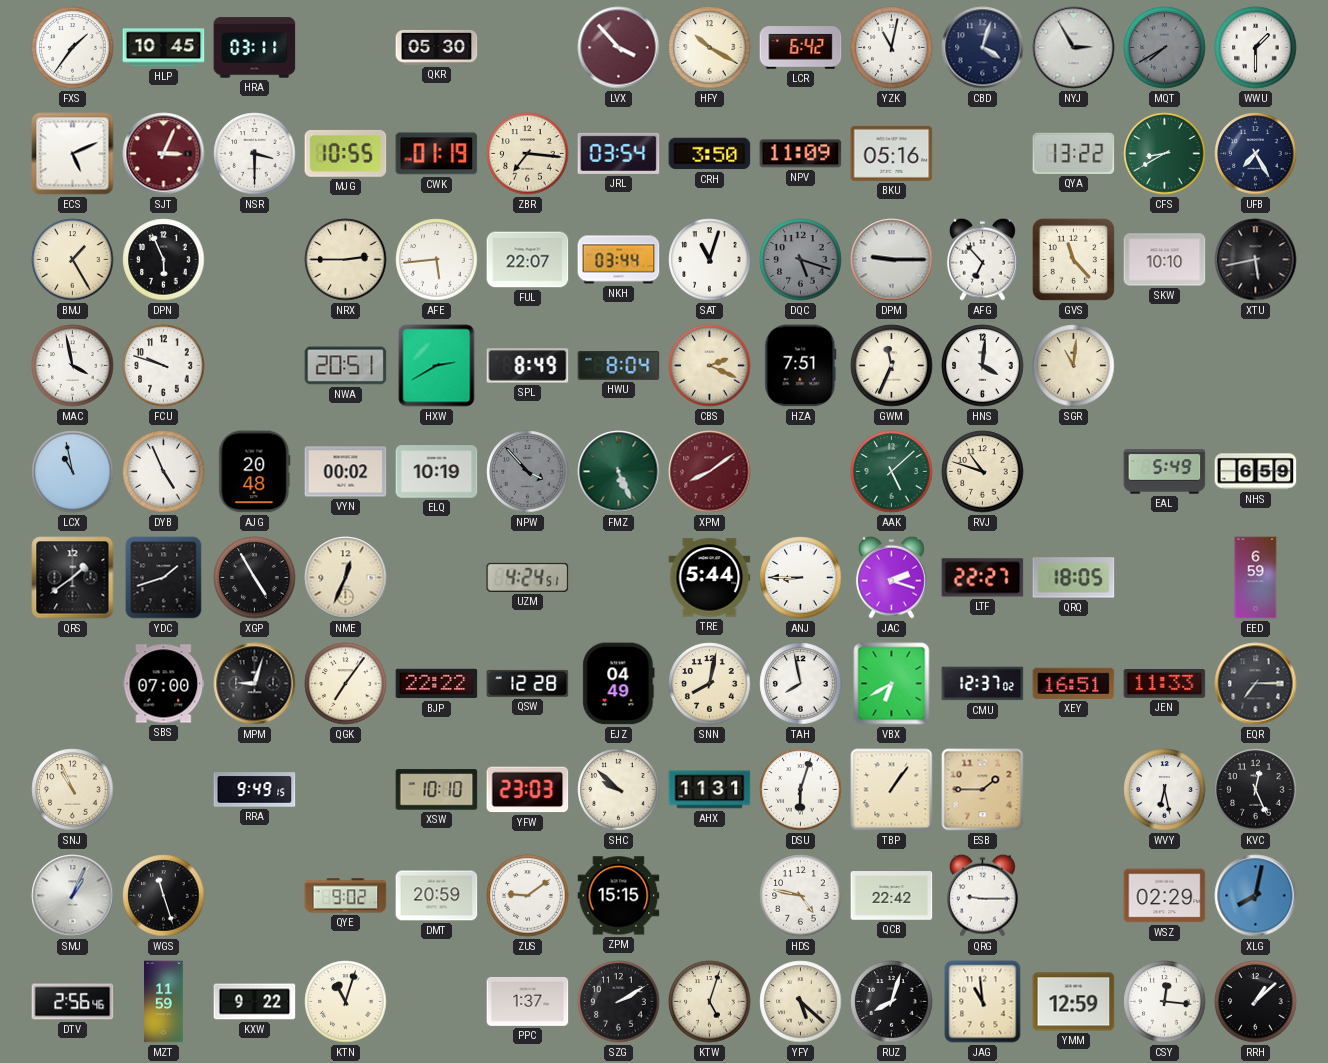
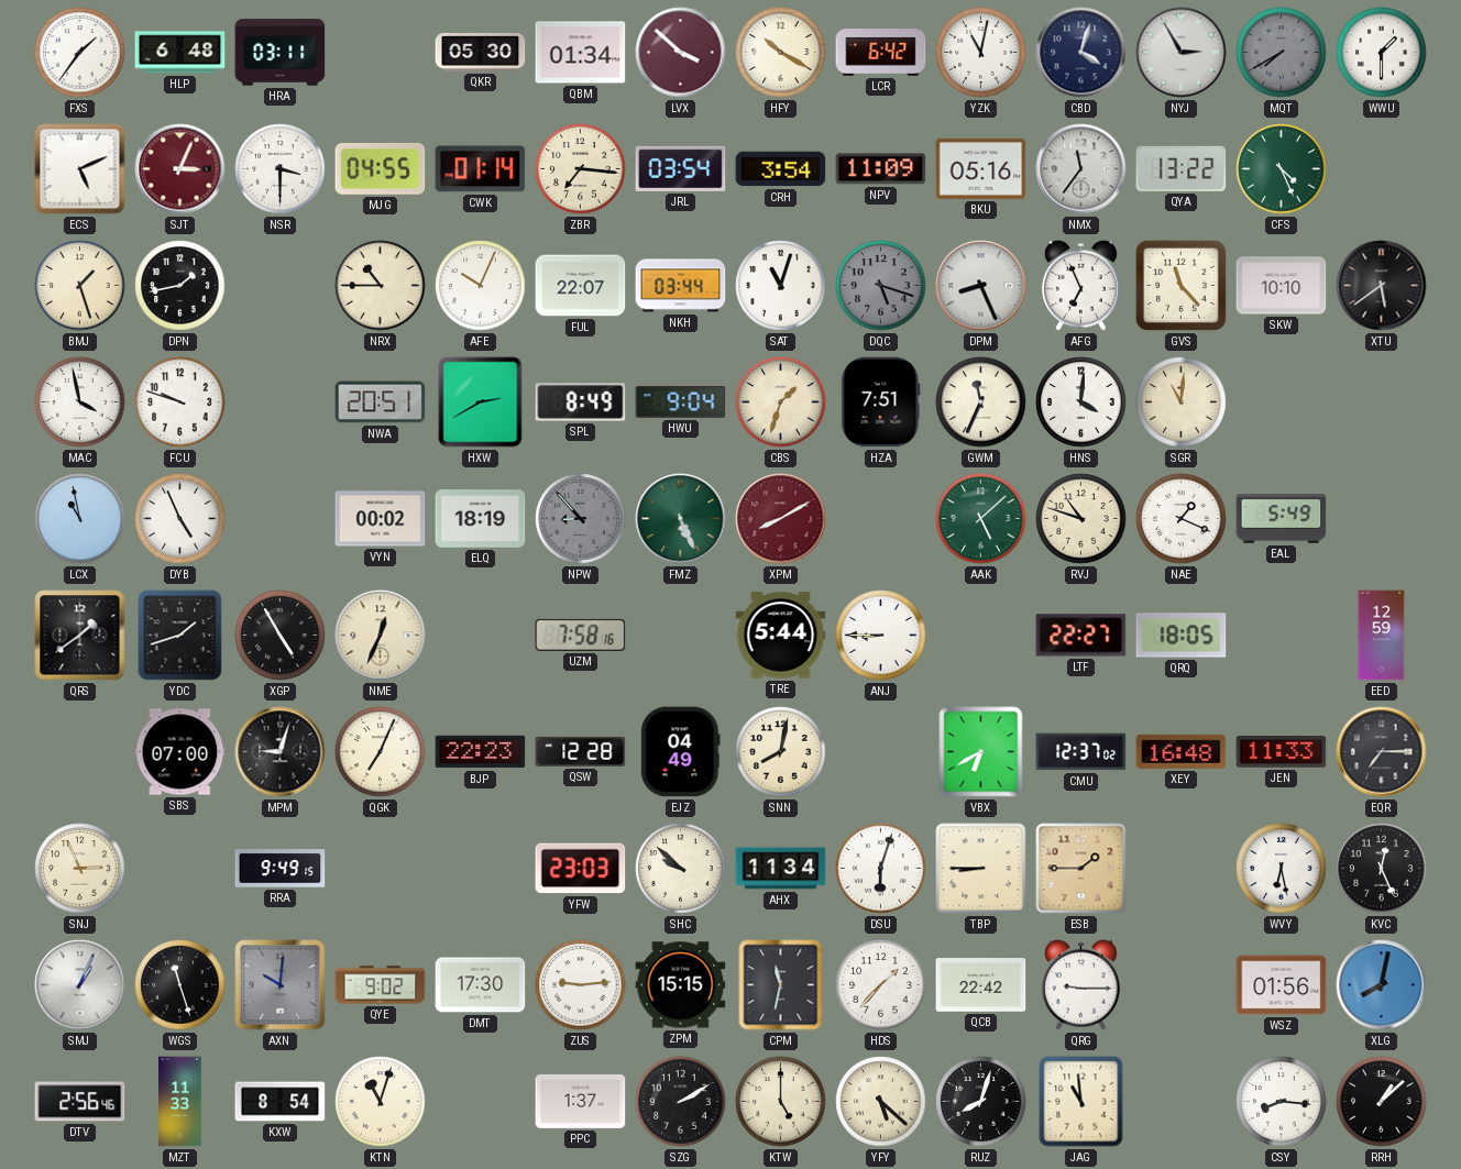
HLP: 10:45 -> 6:48
QBM: none -> 01:34
LVX: 3:53 -> 3:52
MJG: 10:55 -> 04:55
CWK: 01:19 -> 01:14
CRH: 3:50 -> 3:54
NMX: none -> 11:36
CFS: 8:40 -> 4:26
UFB: 7:25 -> none
BMJ: 1:25 -> 1:27
DPN: 5:56 -> 1:43
NRX: 2:45 -> 10:45
AFE: 5:44 -> 10:04
DPM: 9:15 -> 8:26
AFG: 6:53 -> 6:56
XTU: 5:43 -> 5:39
HWU: 8:04 -> 9:04
CBS: 2:19 -> 1:33
AJG: 20:48 -> none
ELQ: 10:19 -> 18:19
NPW: 3:53 -> 8:53
XPM: 8:09 -> 8:10
NAE: none -> 1:19
NHS: 6:59 -> none
UZM: 4:24 -> 7:58
JAC: 2:18 -> none
EED: 6:59 -> 12:59
QGK: 7:06 -> 7:04
BJP: 22:22 -> 22:23
TAH: 7:58 -> none
XEY: 16:51 -> 16:48
SNJ: 10:56 -> 2:56
XSW: 10:10 -> none
AHX: 11:31 -> 11:34
TBP: 1:06 -> 8:45
AXN: none -> 10:01
DMT: 20:59 -> 17:30
ZUS: 9:09 -> 9:14
CPM: none -> 11:32
HDS: 4:47 -> 1:37
WSZ: 02:29 -> 01:56
MZT: 11:59 -> 11:33
KXW: 9:22 -> 8:54
KTW: 5:03 -> 5:00
YMM: 12:59 -> none
CSY: 12:16 -> 8:16
